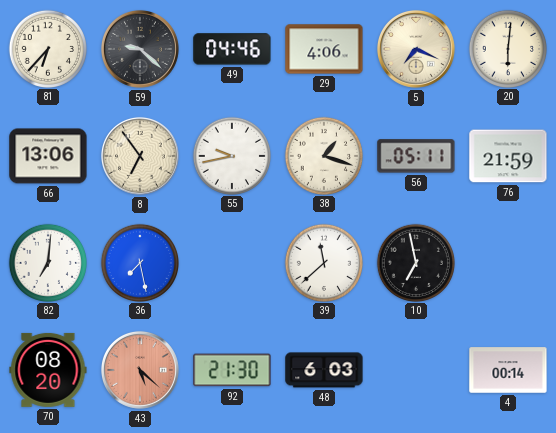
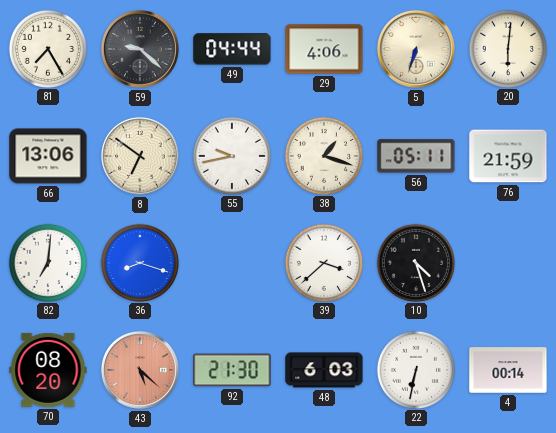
81: 6:37 -> 7:25
49: 04:46 -> 04:44
5: 7:19 -> 6:33
8: 6:54 -> 6:51
36: 7:28 -> 8:18
39: 11:38 -> 3:38
10: 6:58 -> 4:27
22: none -> 6:32
